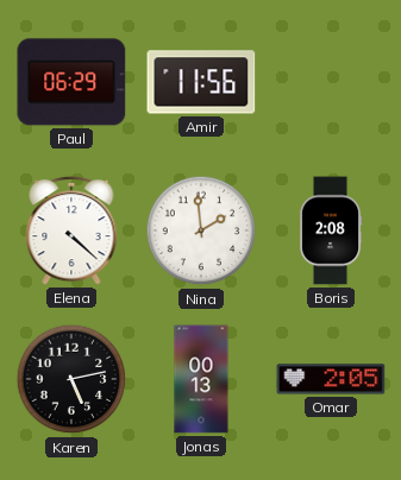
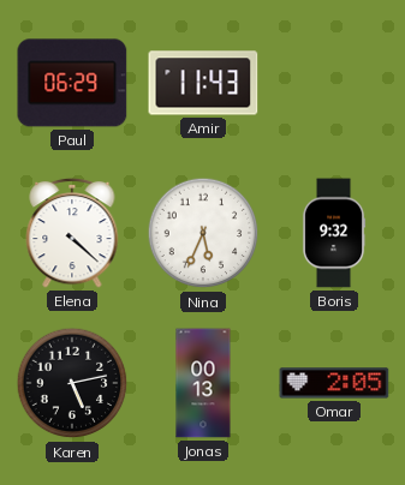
Amir: 11:56 -> 11:43
Nina: 1:59 -> 5:34
Boris: 2:08 -> 9:32
